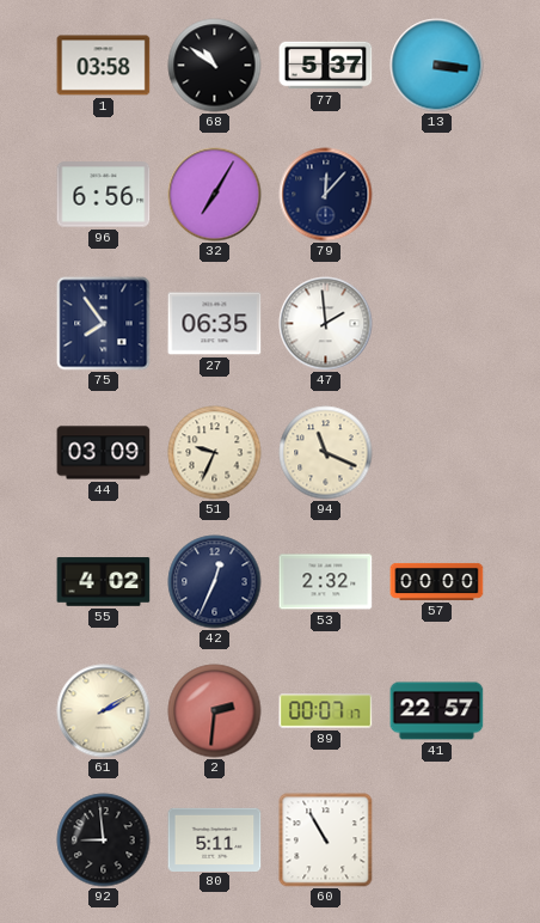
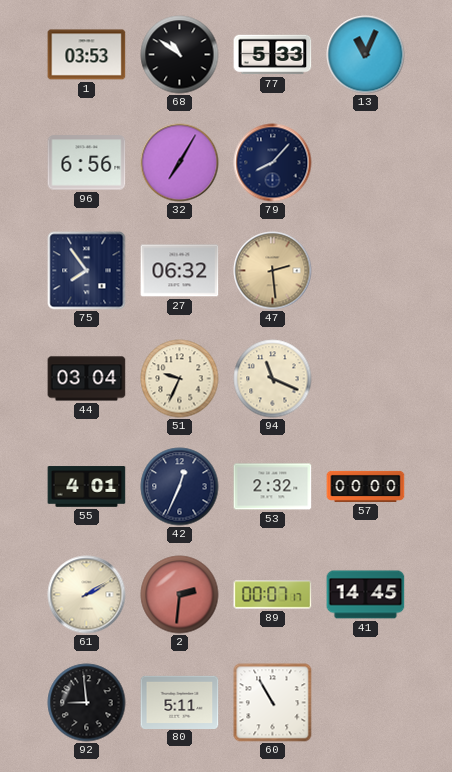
1: 03:58 -> 03:53
77: 5:37 -> 5:33
13: 3:16 -> 11:04
79: 12:07 -> 8:07
27: 06:35 -> 06:32
47: 1:59 -> 2:29
47 dial: white -> champagne
44: 03:09 -> 03:04
55: 4:02 -> 4:01
41: 22:57 -> 14:45
